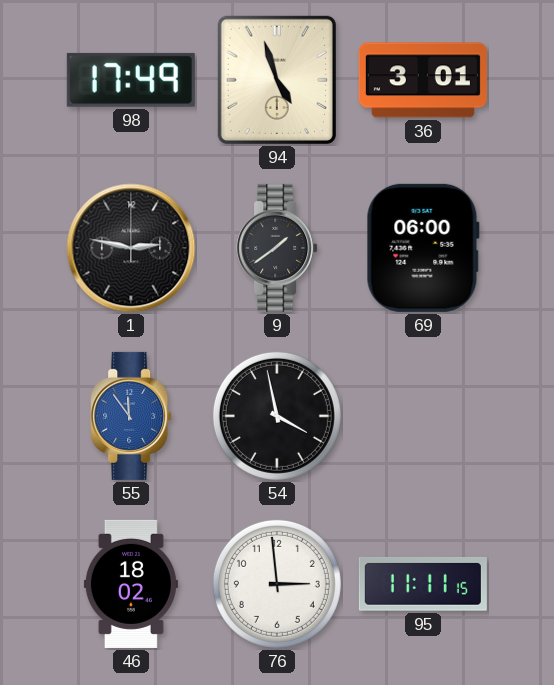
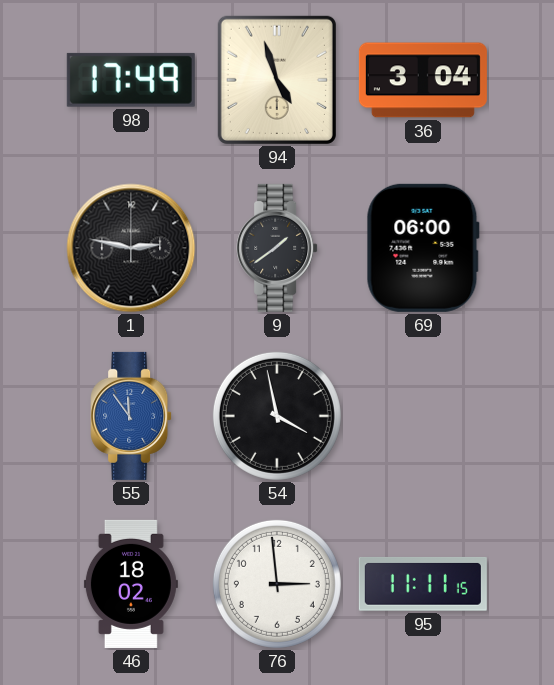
36: 3:01 -> 3:04
